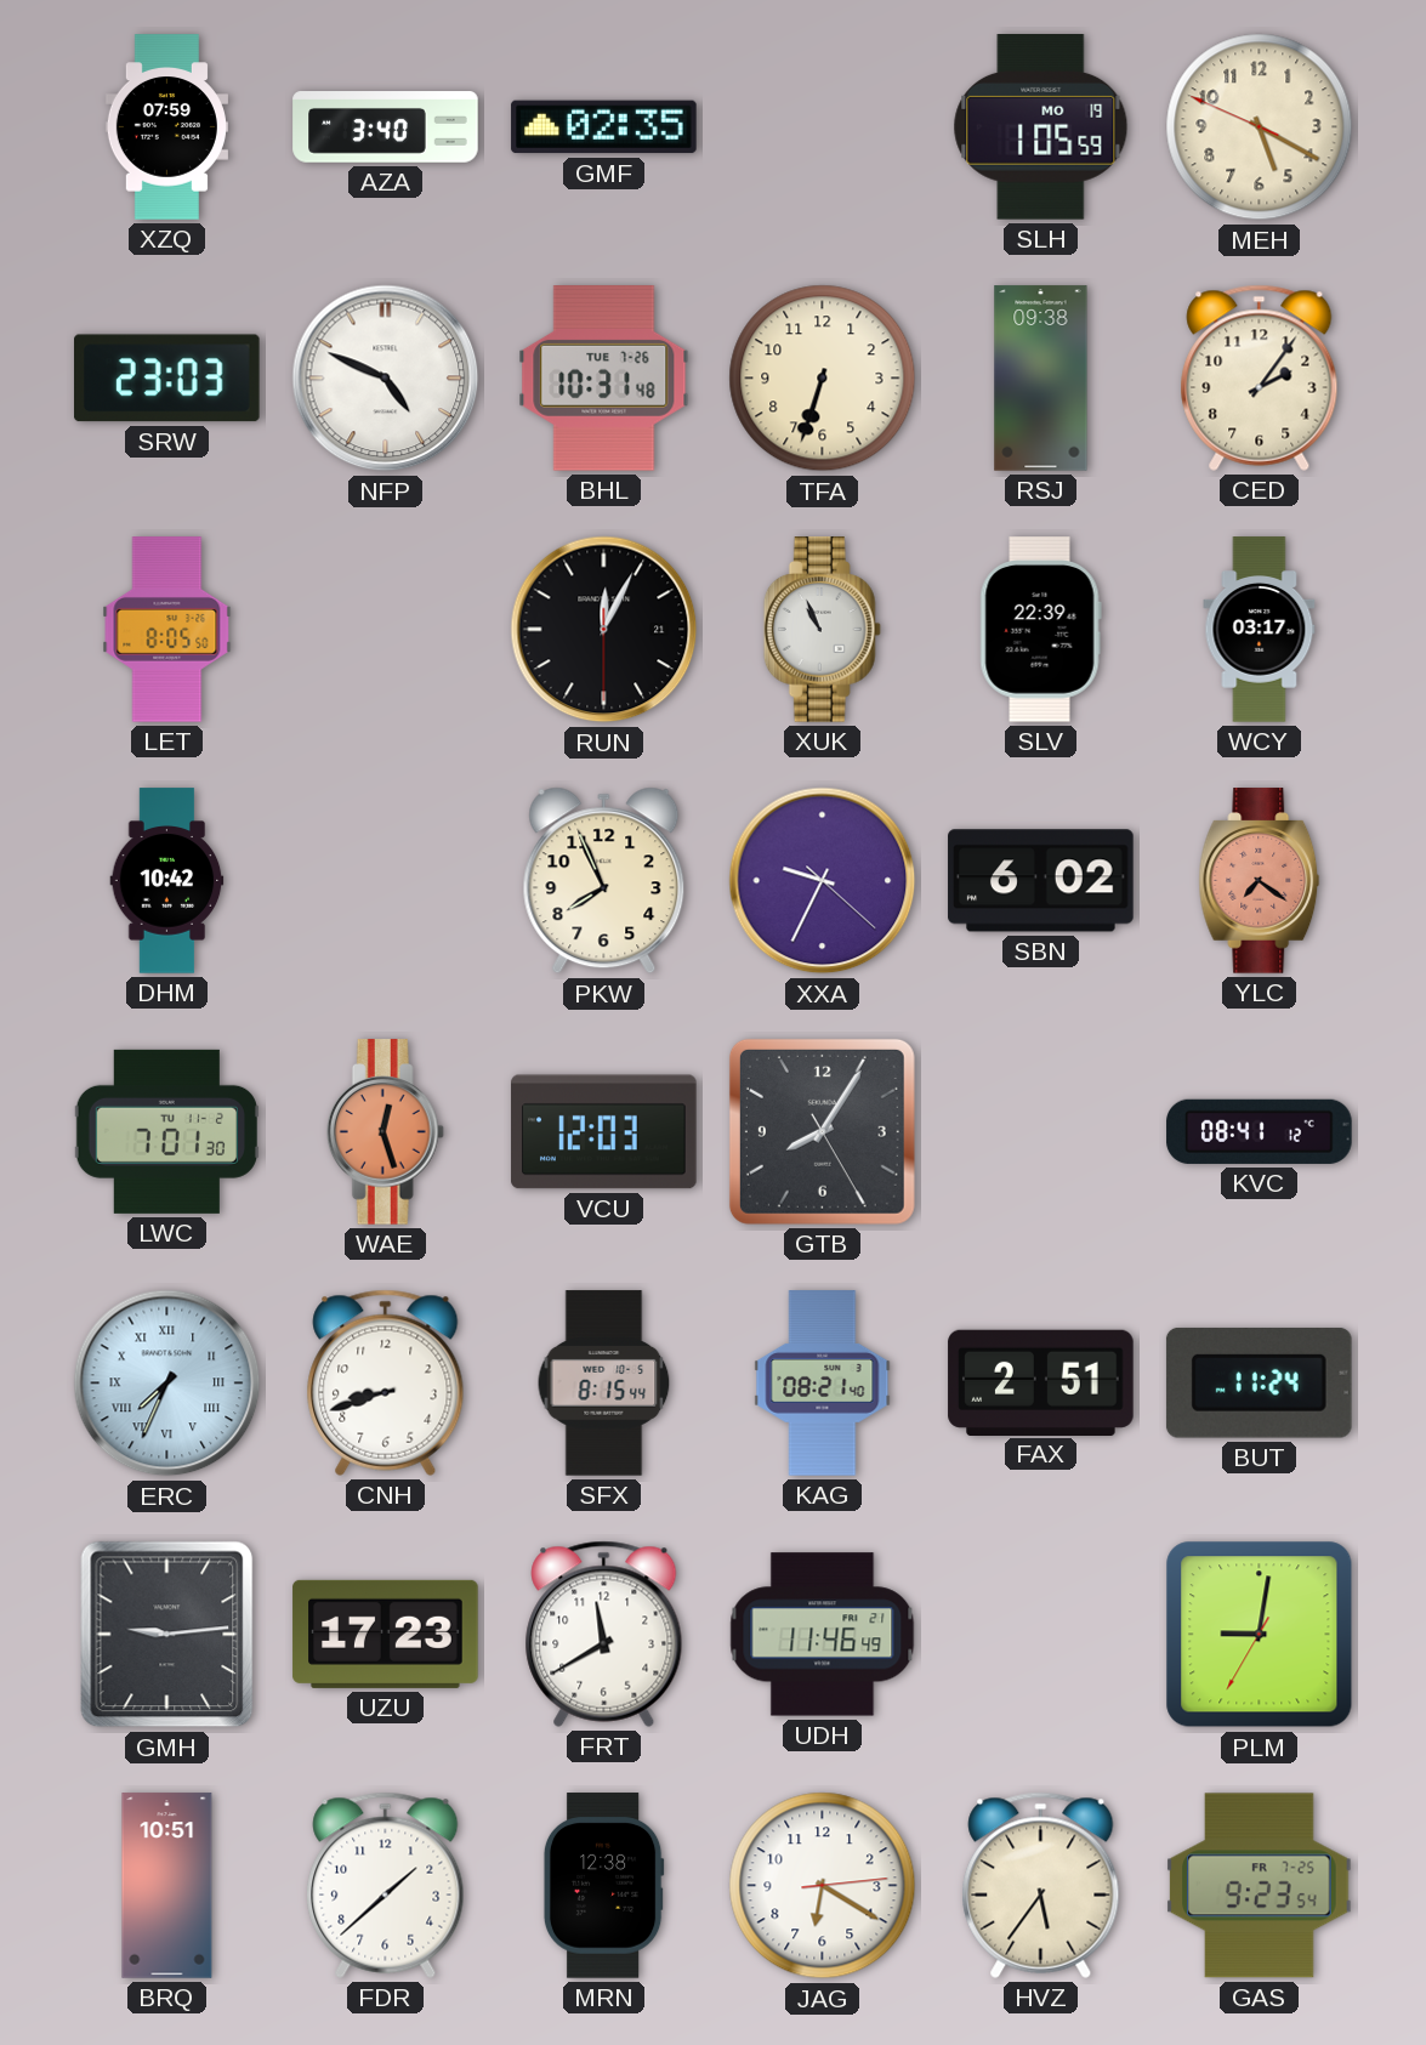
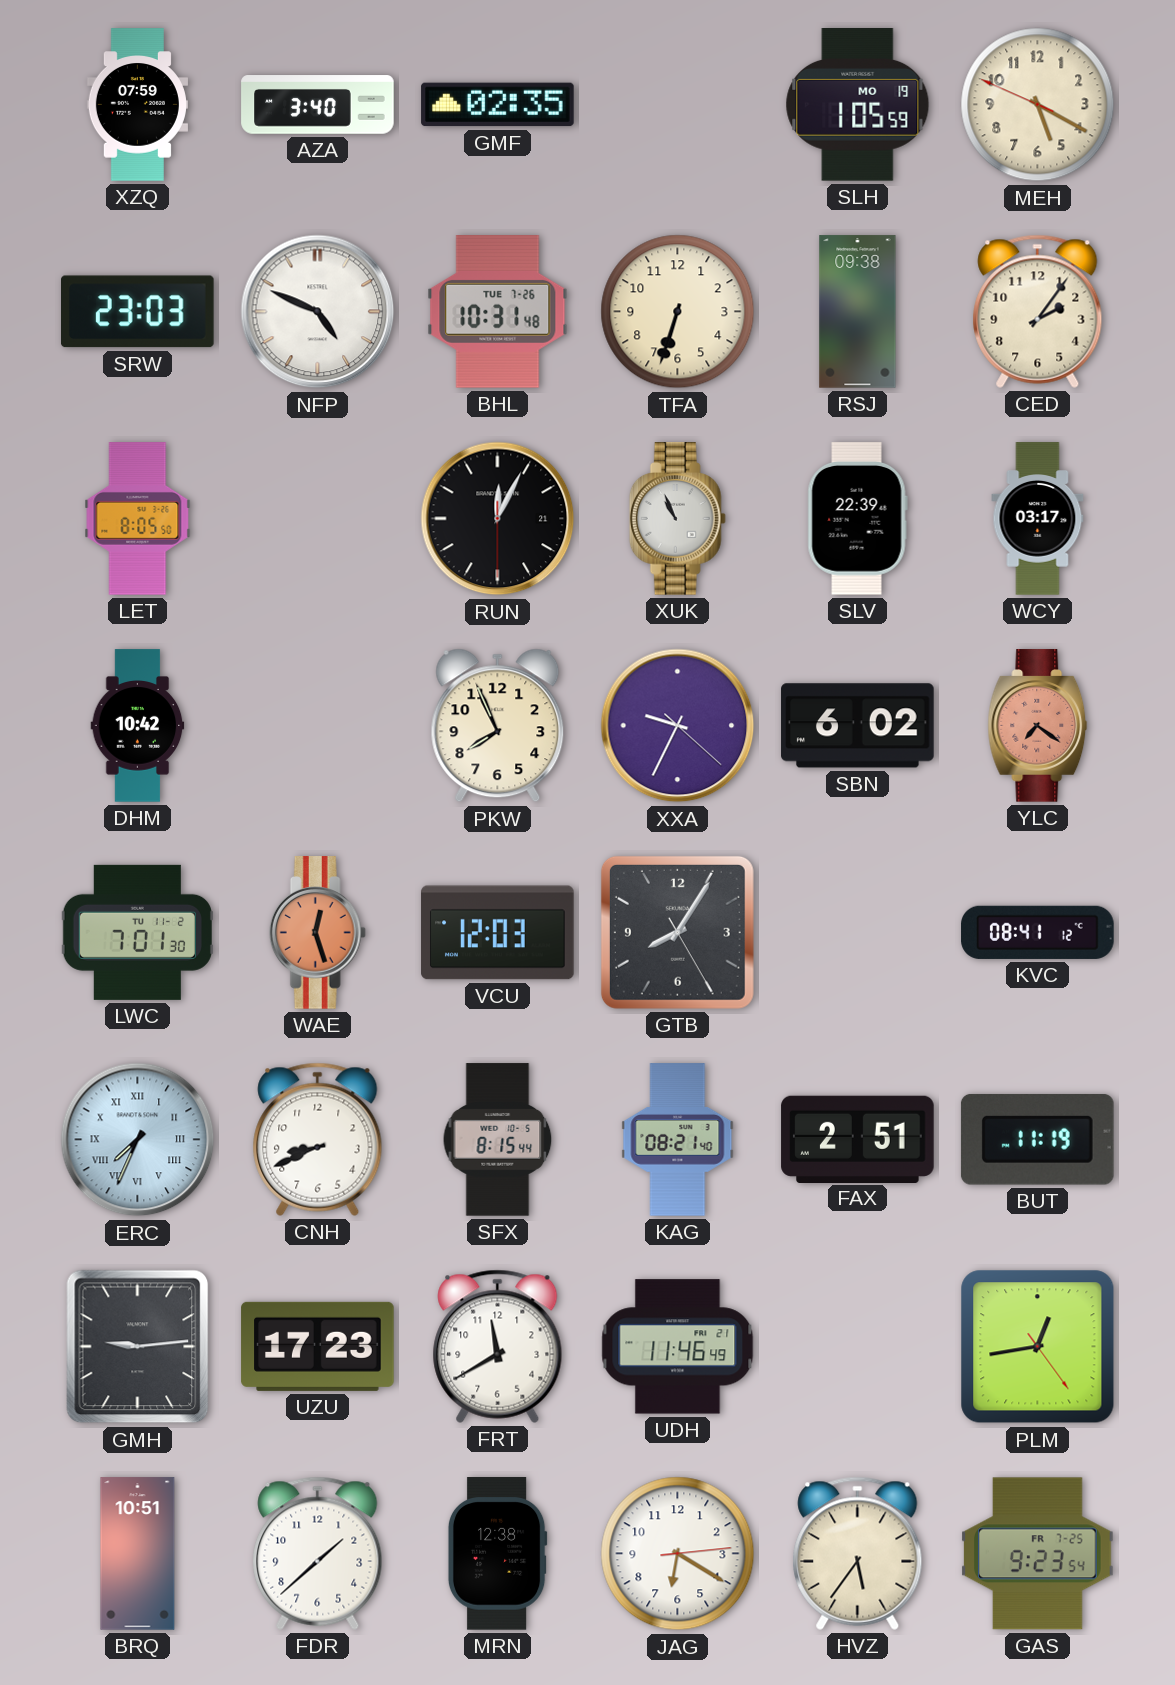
CNH: 8:42 -> 8:41
BUT: 11:24 -> 11:19
PLM: 9:01 -> 12:43
